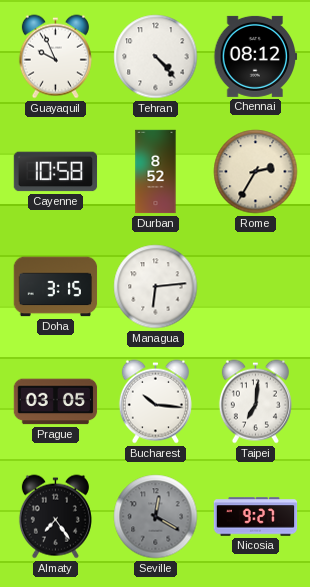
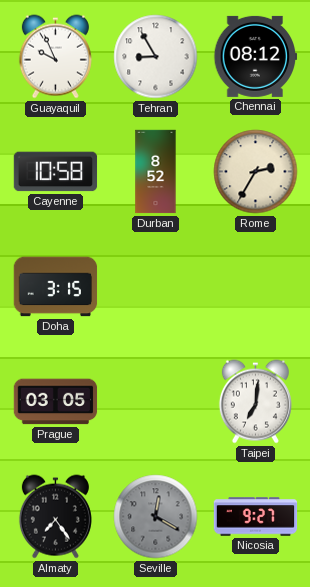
Tehran: 4:23 -> 8:55
Managua: 6:14 -> none
Bucharest: 10:16 -> none
